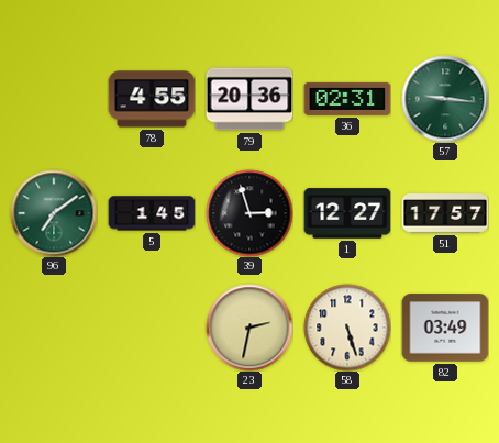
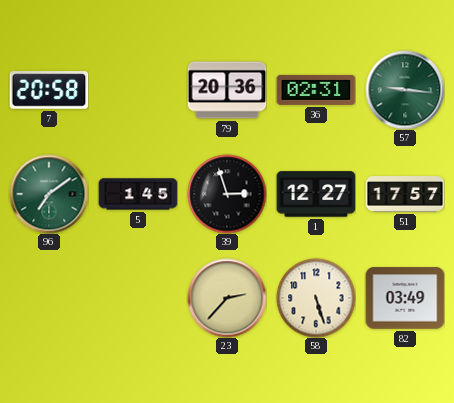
7: none -> 20:58
78: 4:55 -> none
23: 2:32 -> 2:37
